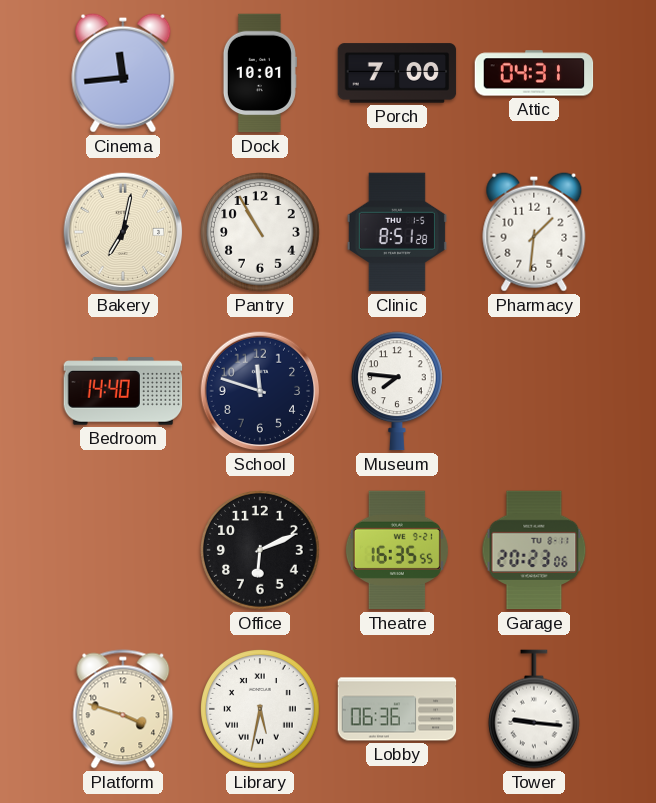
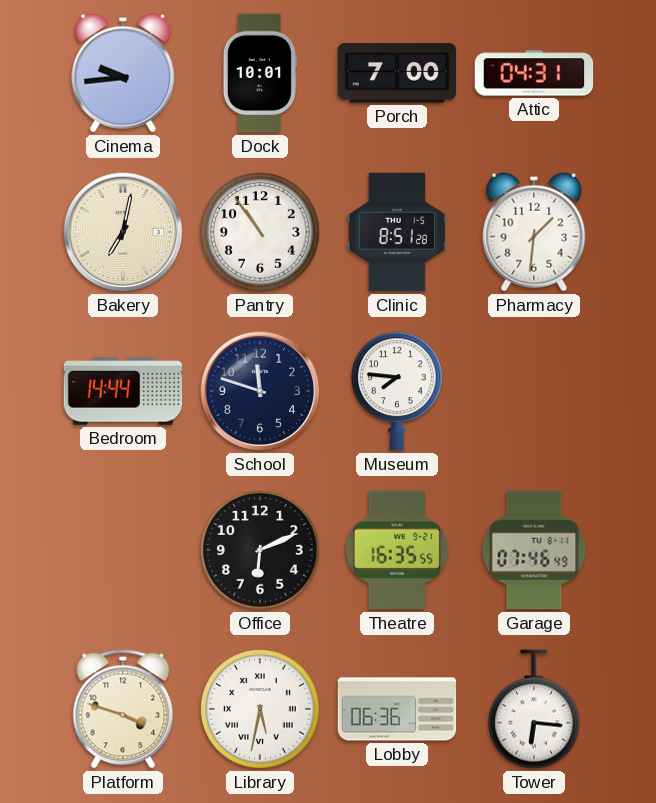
Cinema: 11:44 -> 9:44
Pantry: 10:55 -> 10:54
Bedroom: 14:40 -> 14:44
Garage: 20:23 -> 07:46
Tower: 9:16 -> 6:16
